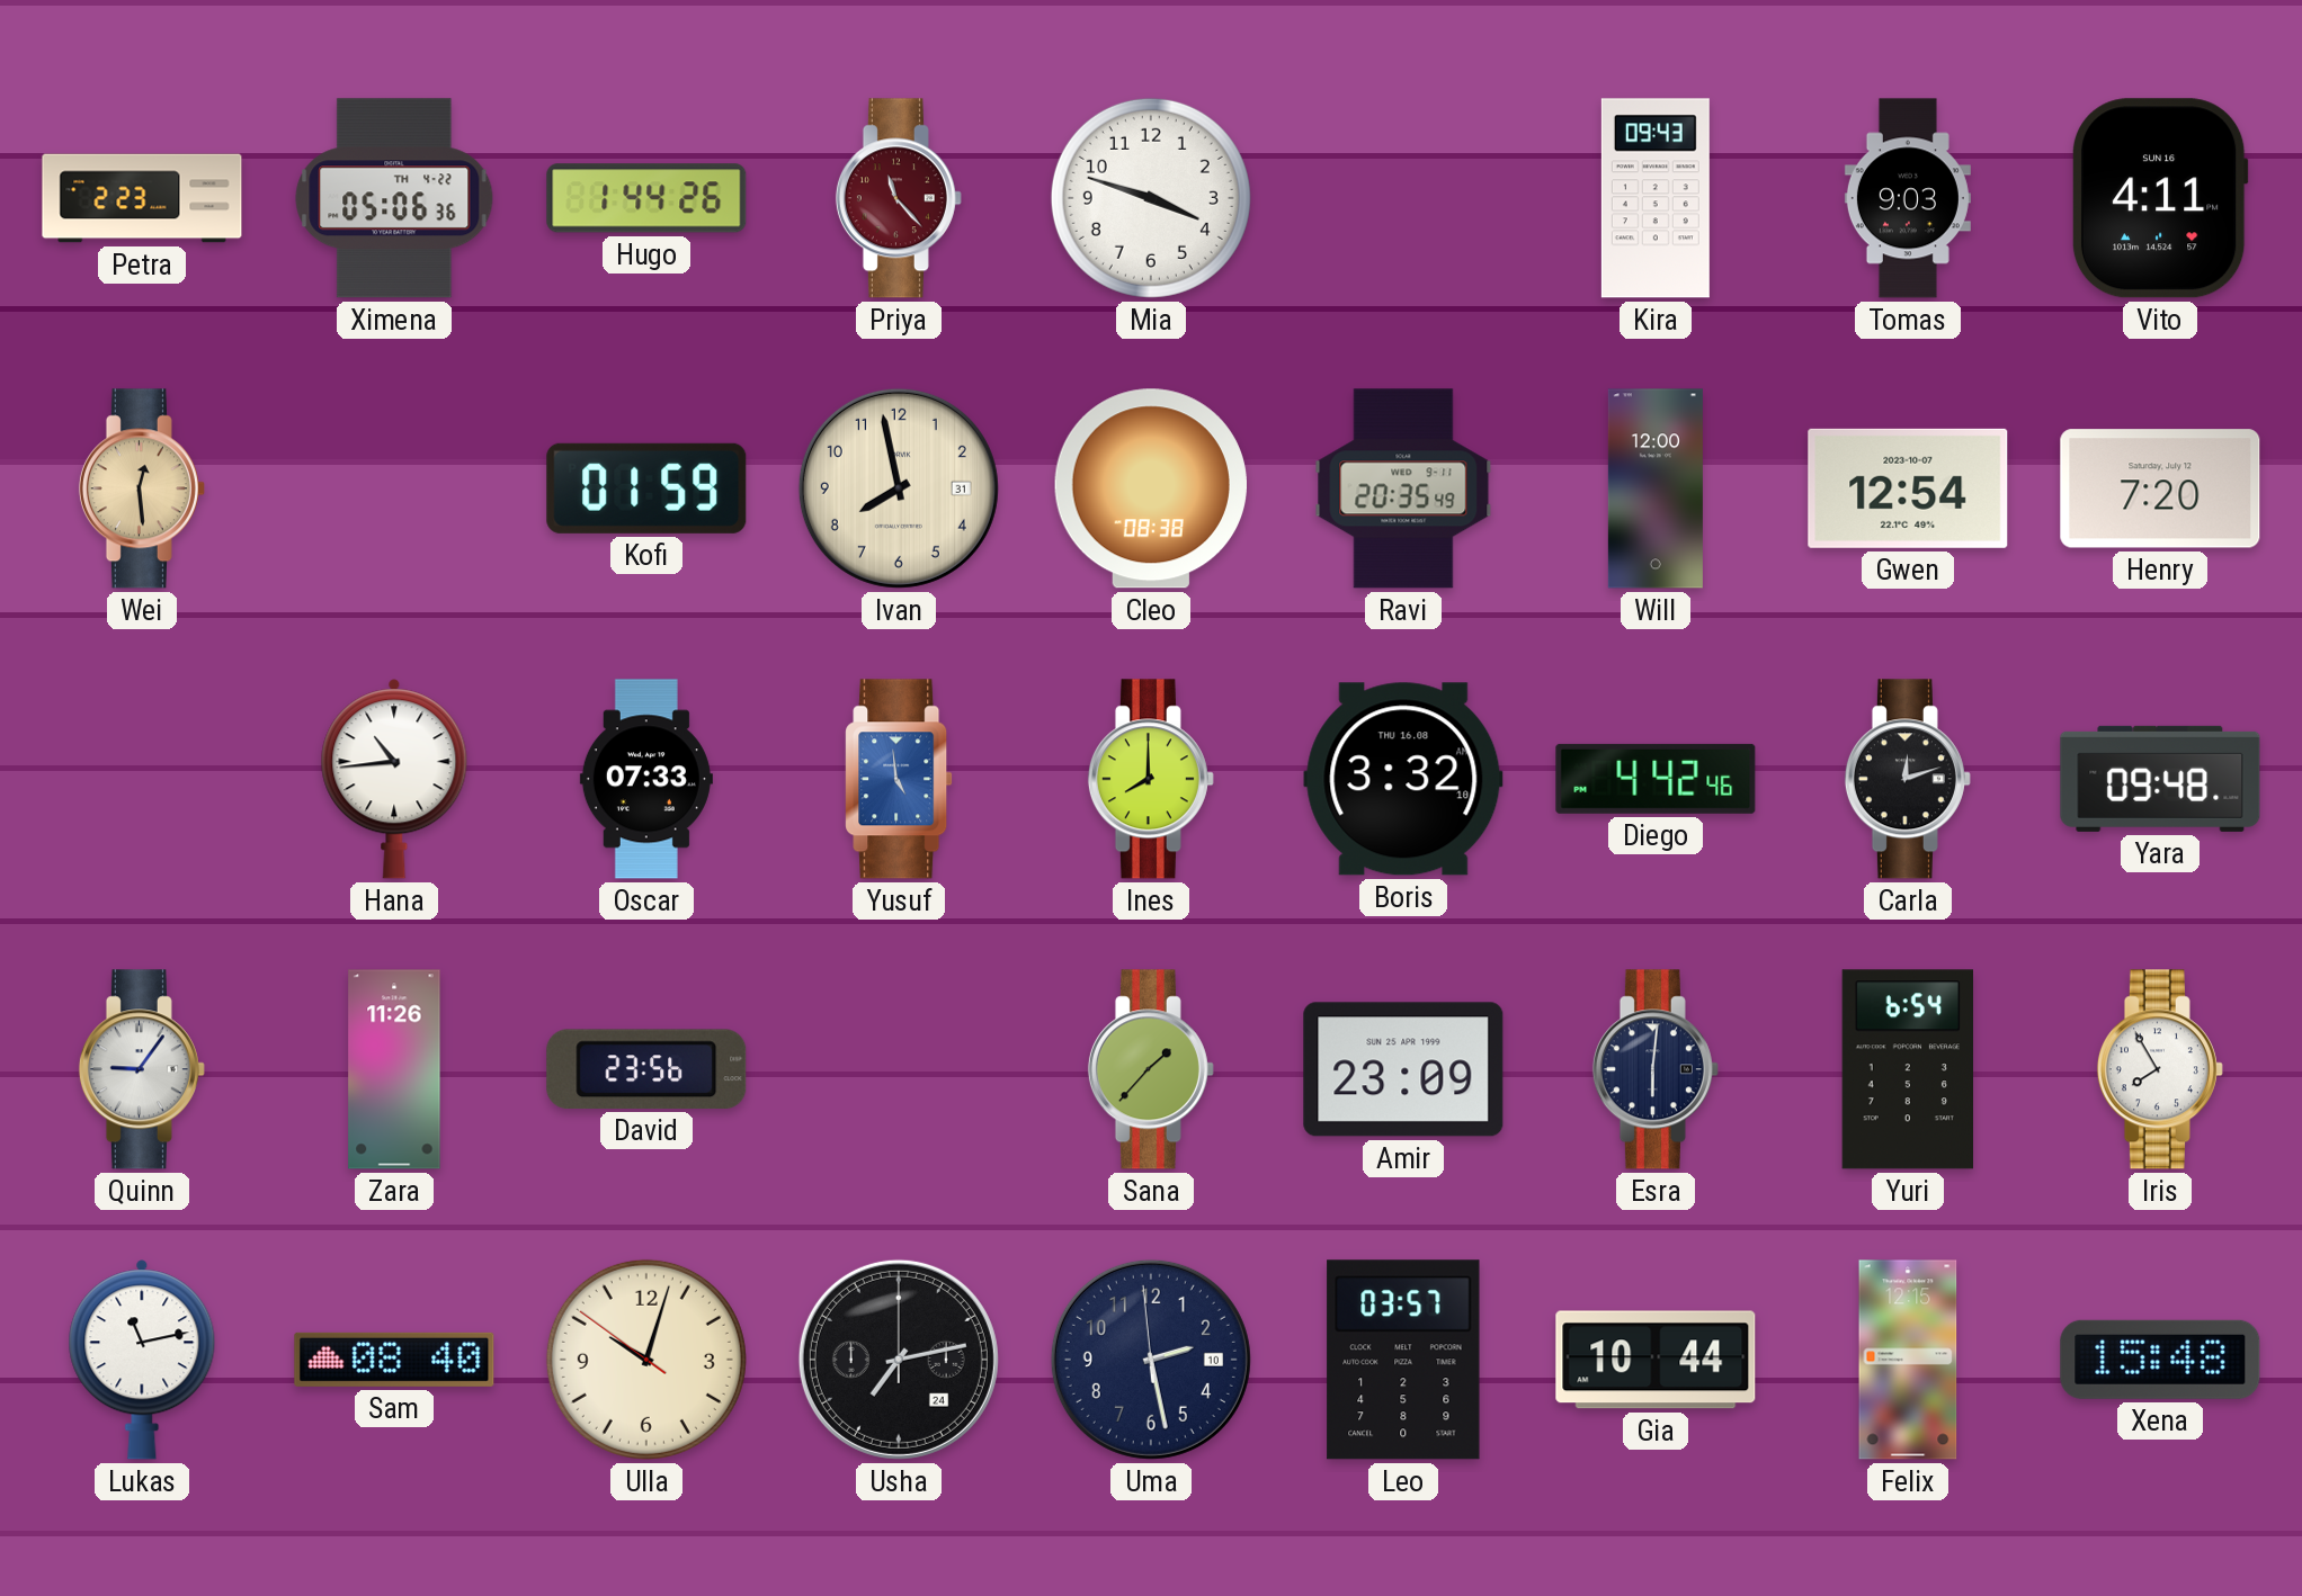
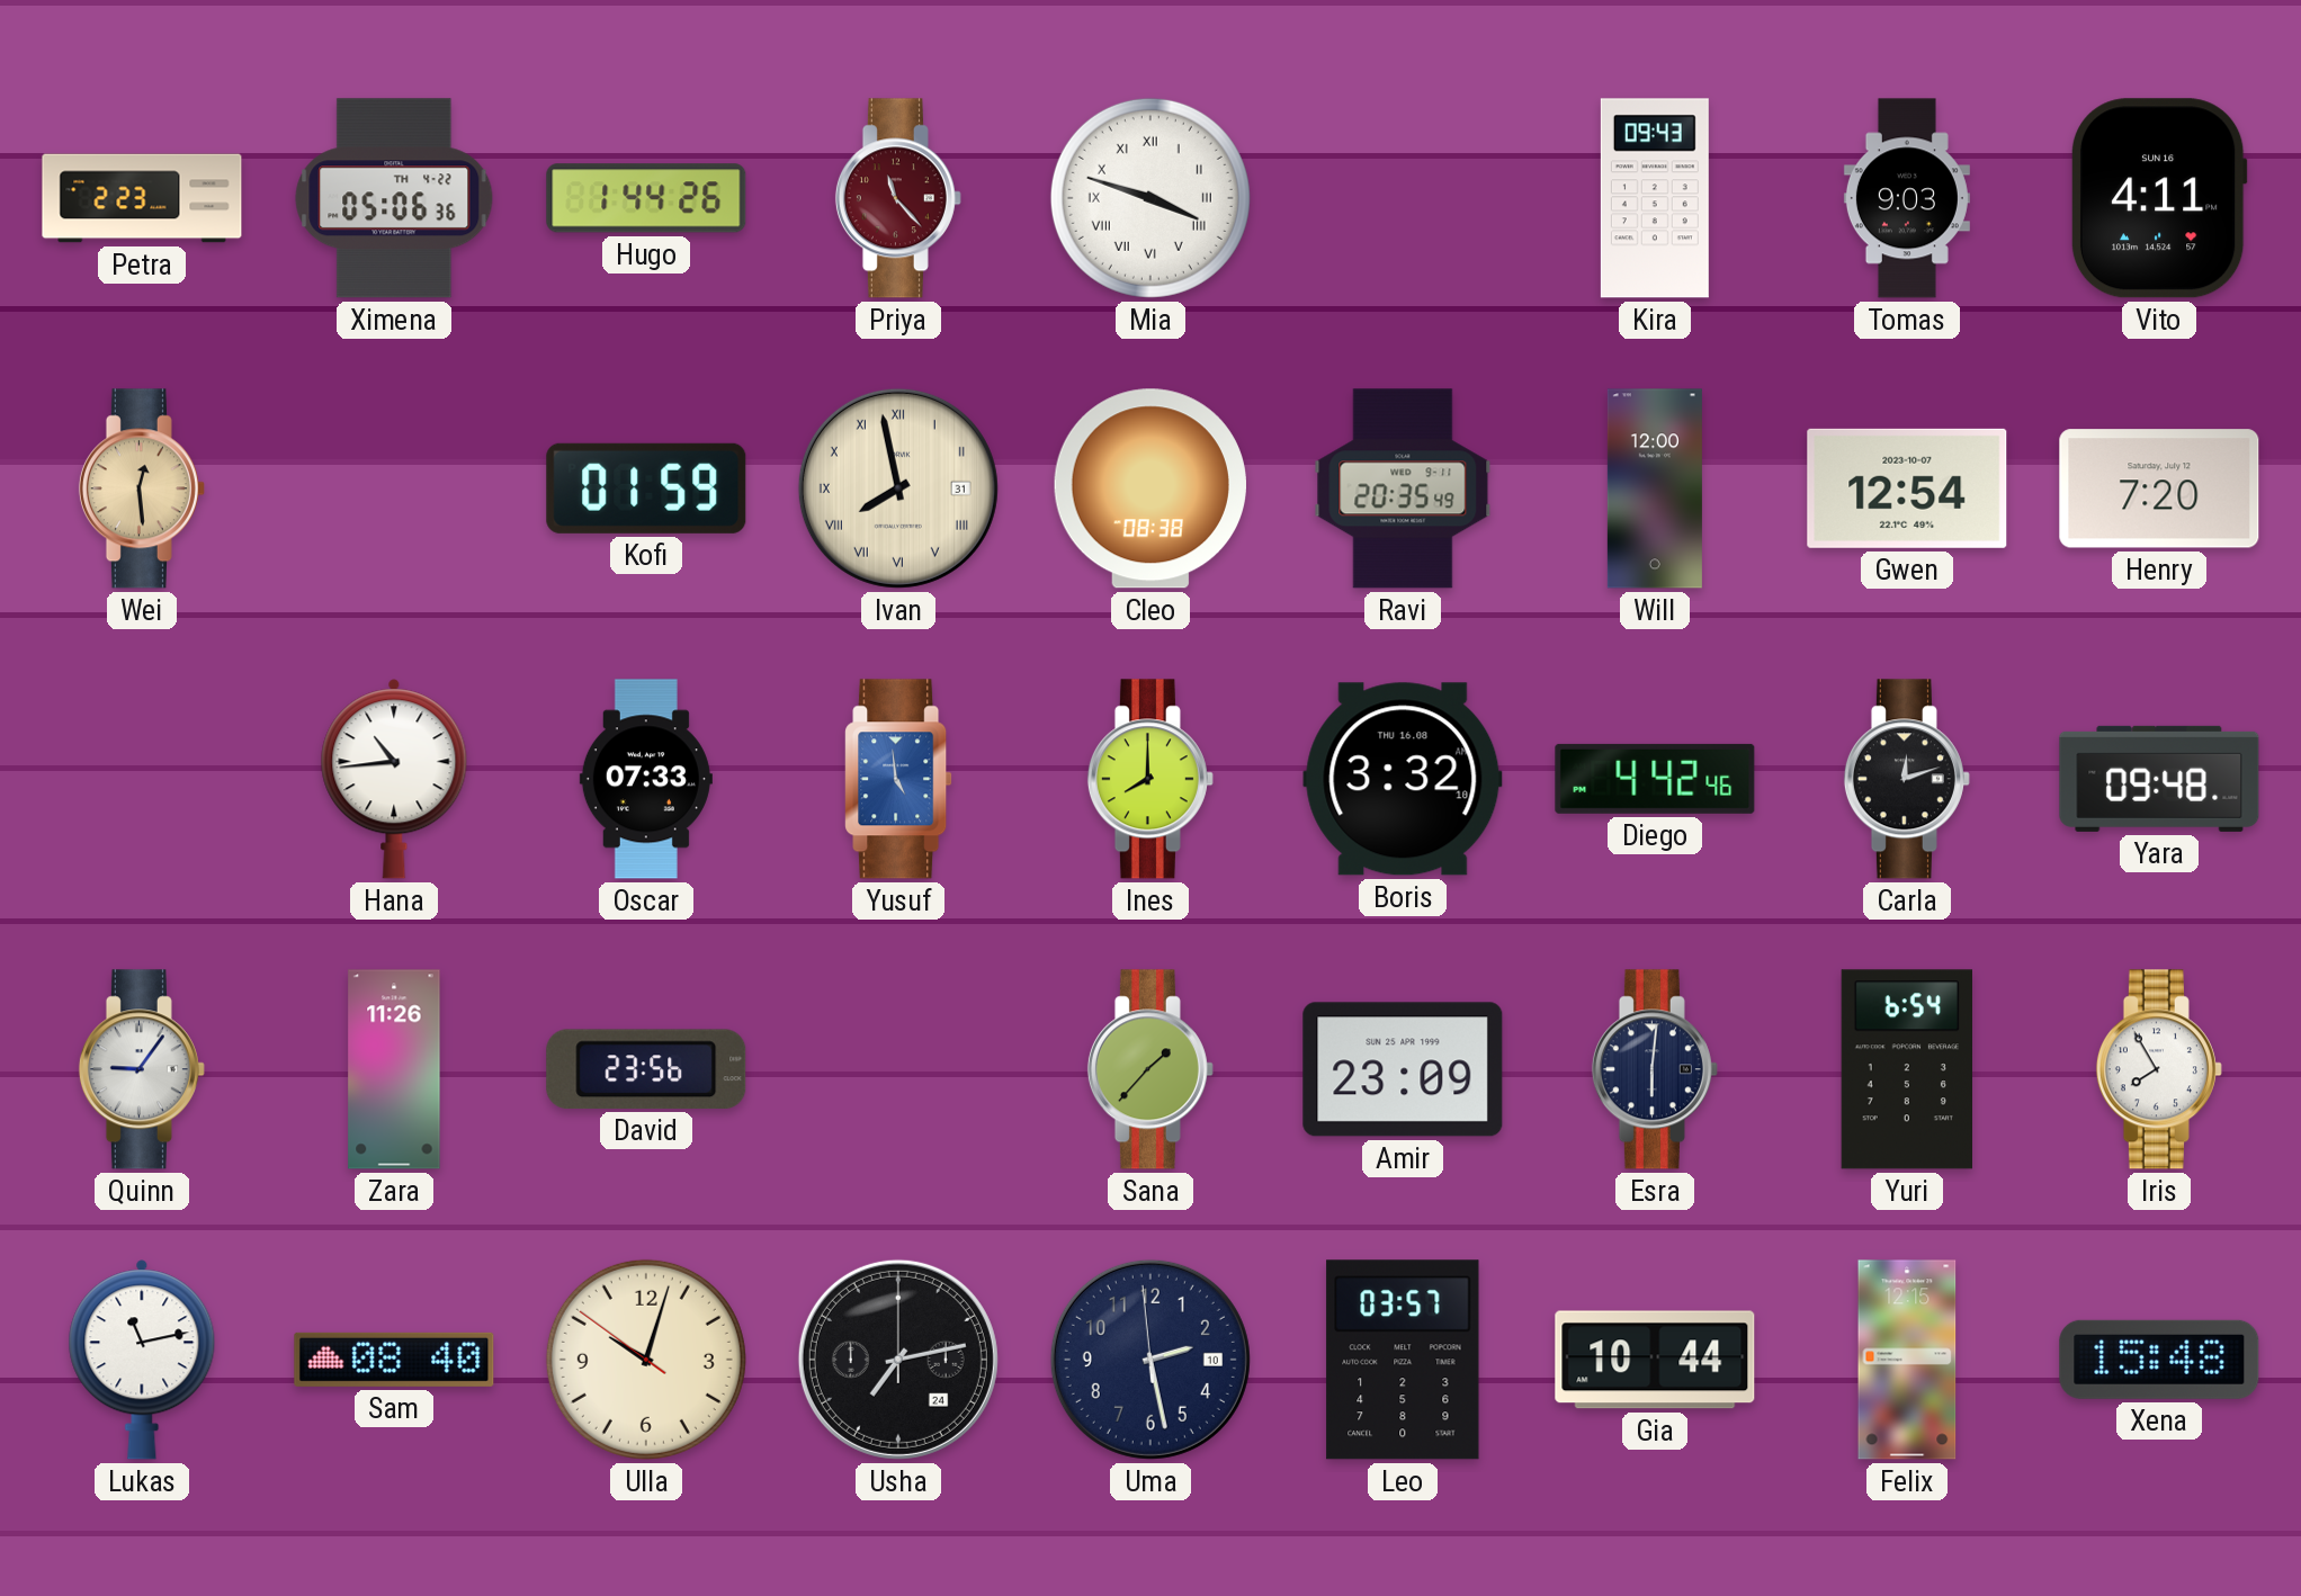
Mia numerals: Arabic -> Roman
Ivan numerals: Arabic -> Roman
